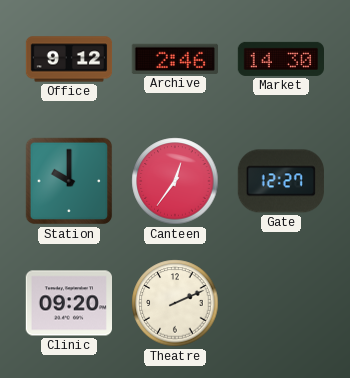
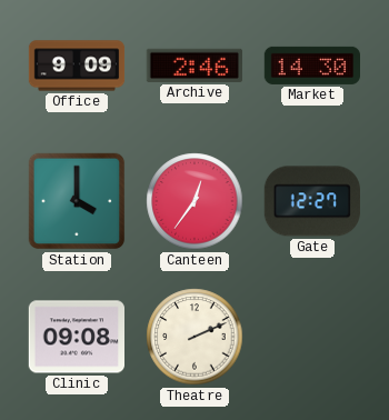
Office: 9:12 -> 9:09
Station: 10:00 -> 4:00
Clinic: 09:20 -> 09:08
